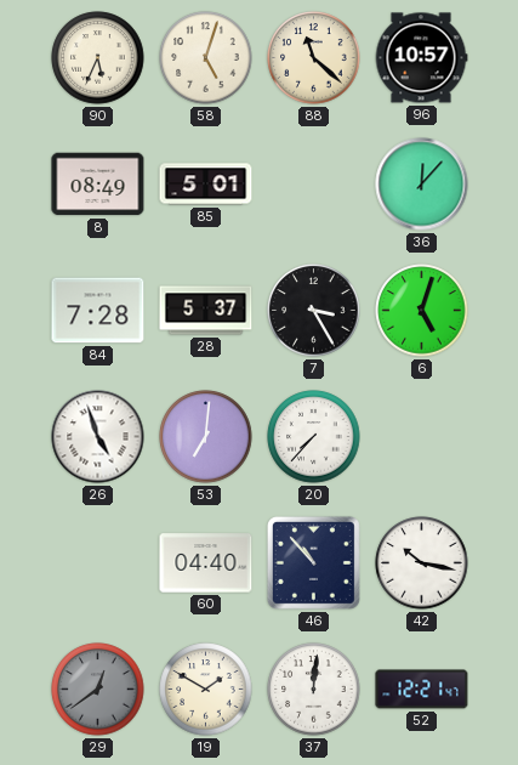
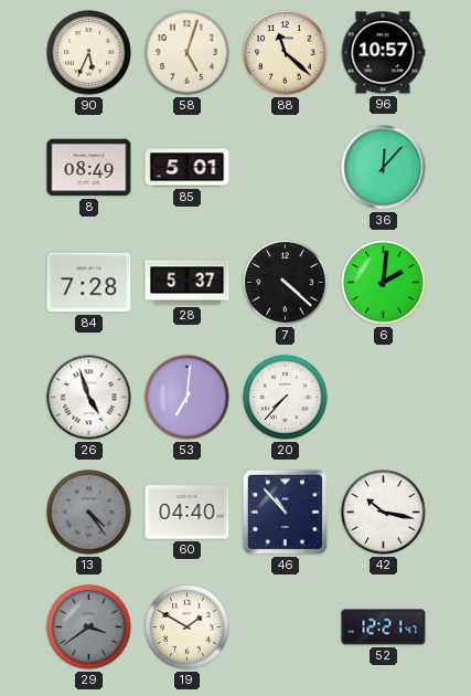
7: 3:25 -> 4:22
6: 5:03 -> 2:01
13: none -> 4:24
29: 12:39 -> 3:39
37: 12:01 -> none
